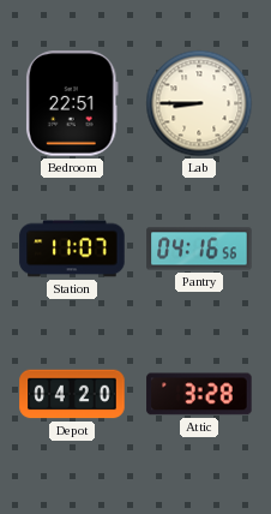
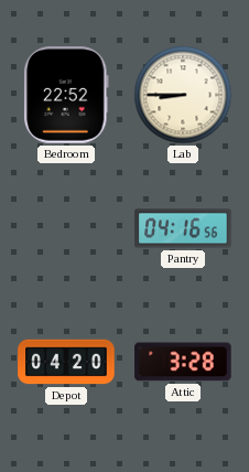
Bedroom: 22:51 -> 22:52
Station: 11:07 -> none
